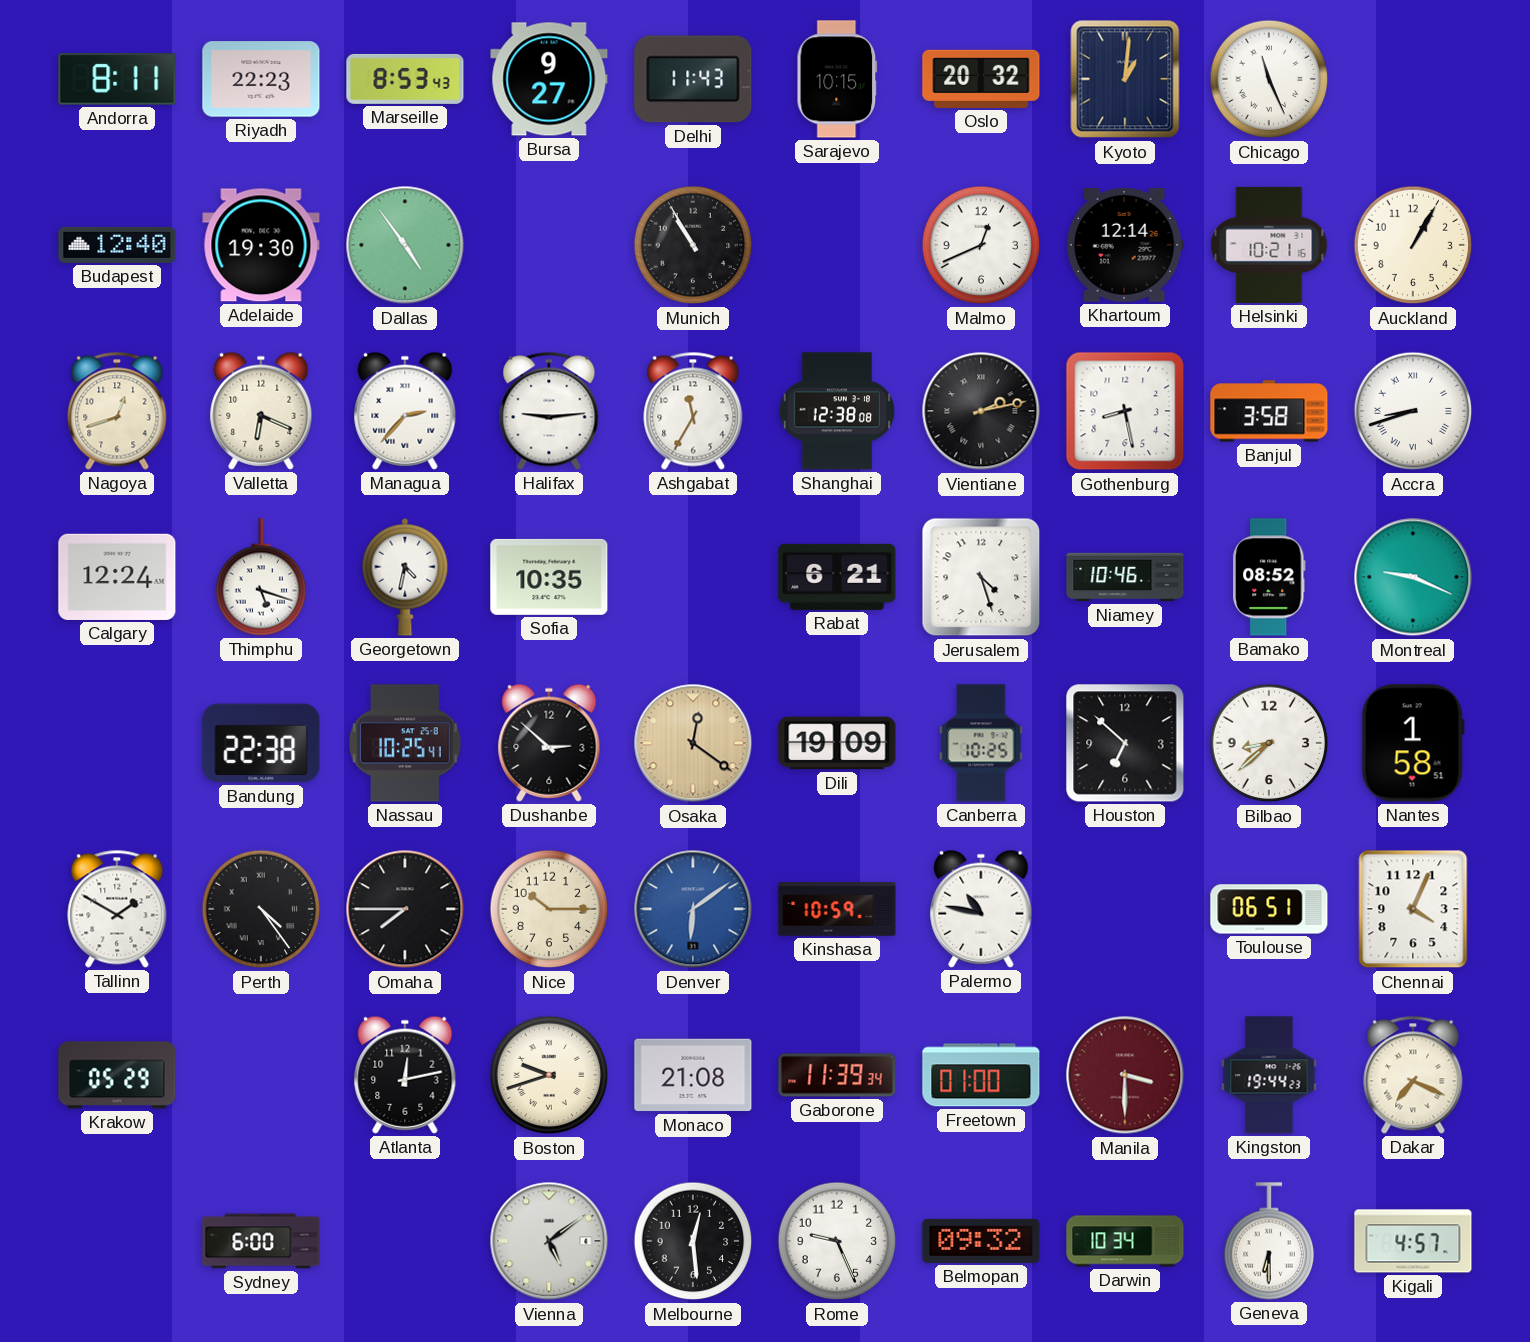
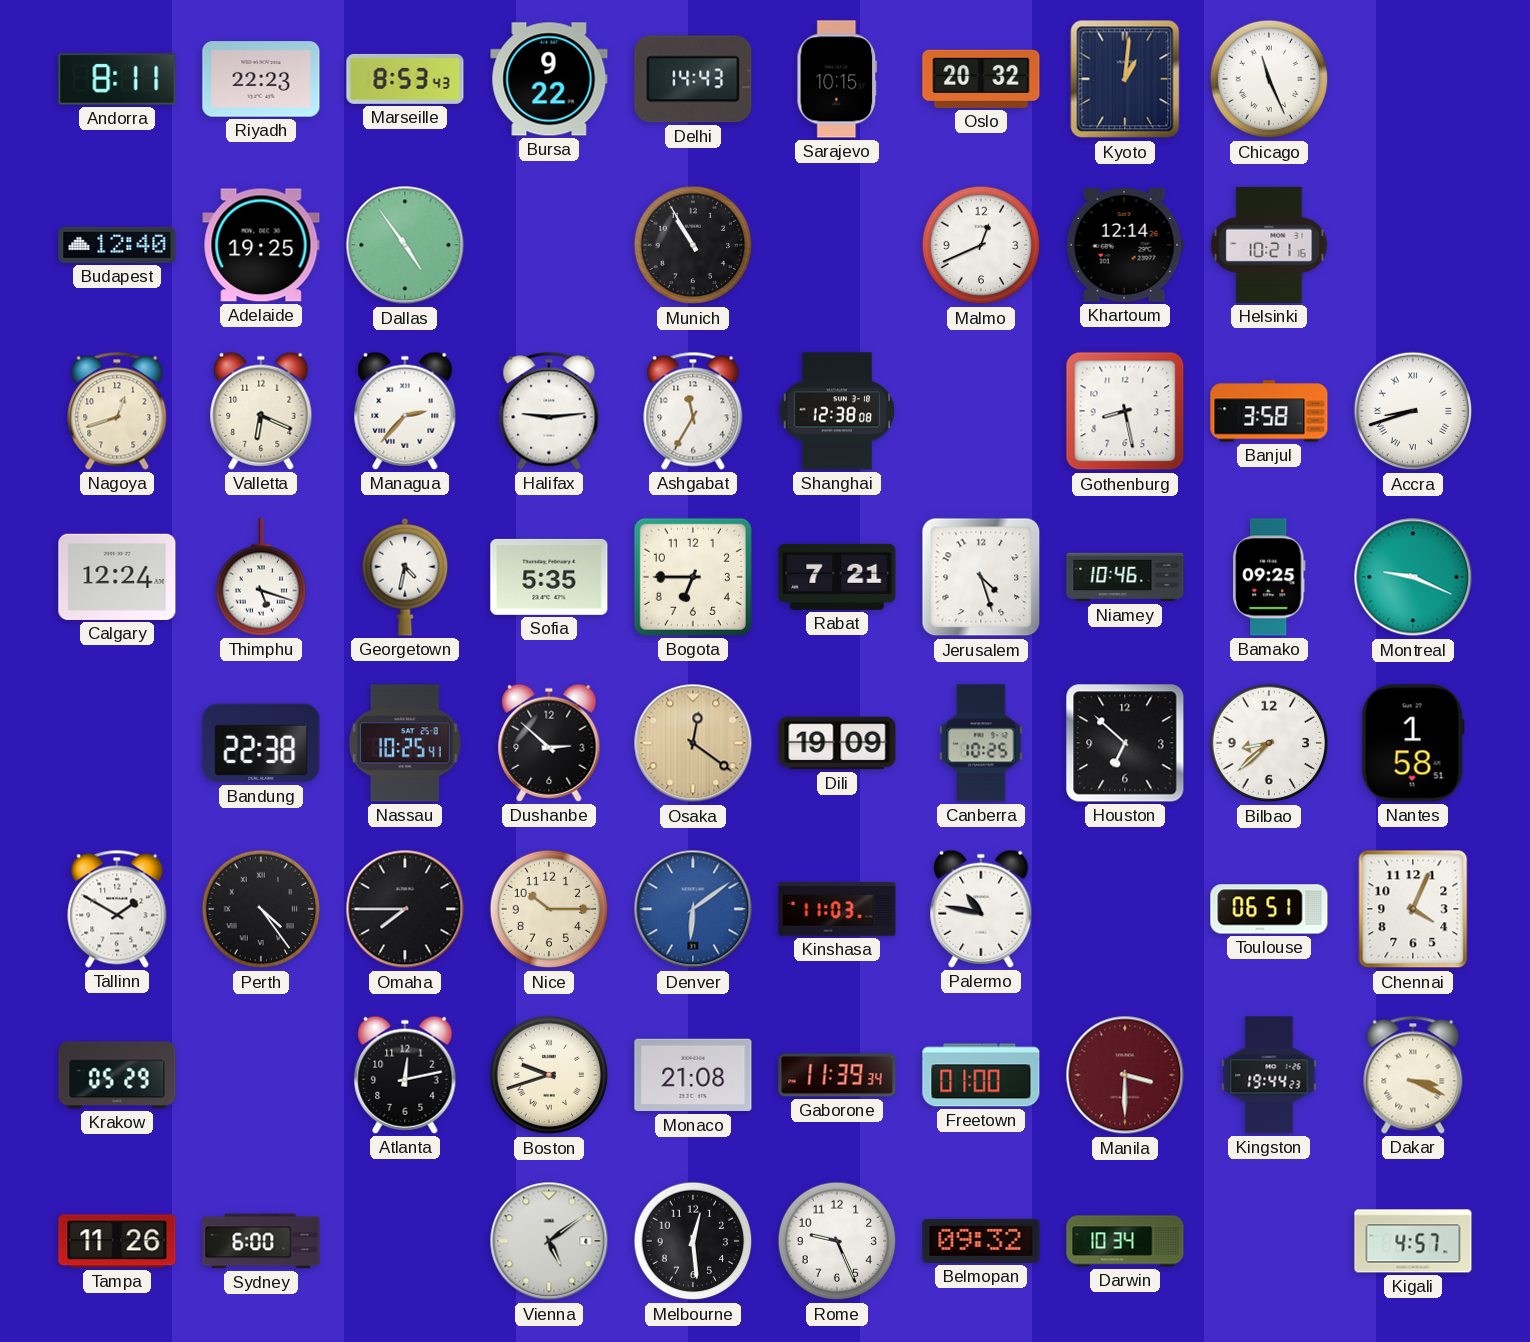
Bursa: 9:27 -> 9:22
Delhi: 11:43 -> 14:43
Adelaide: 19:30 -> 19:25
Auckland: 1:05 -> none
Vientiane: 2:13 -> none
Sofia: 10:35 -> 5:35
Bogota: none -> 6:45
Rabat: 6:21 -> 7:21
Bamako: 08:52 -> 09:25
Kinshasa: 10:59 -> 11:03
Dakar: 7:19 -> 3:19
Tampa: none -> 11:26
Geneva: 6:30 -> none
